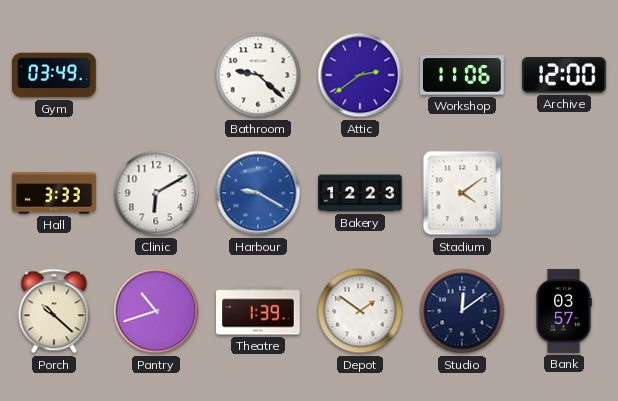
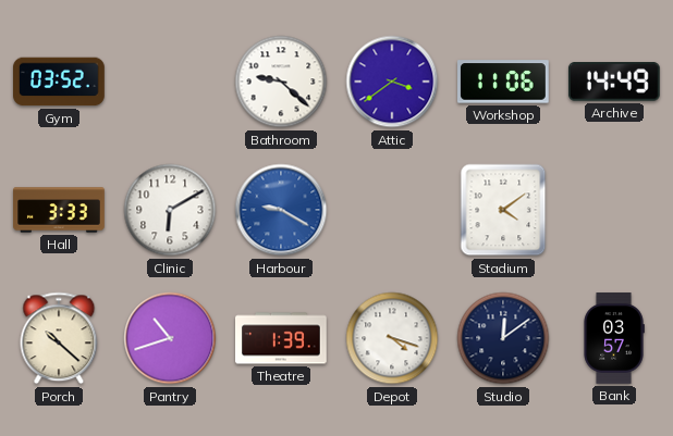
Gym: 03:49 -> 03:52
Attic: 2:39 -> 3:39
Archive: 12:00 -> 14:49
Bakery: 12:23 -> none
Depot: 1:51 -> 4:18
